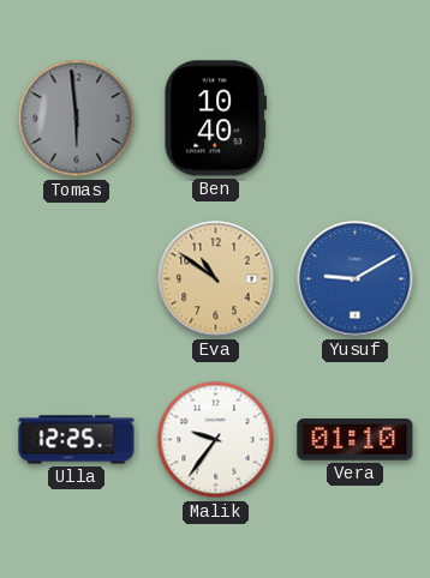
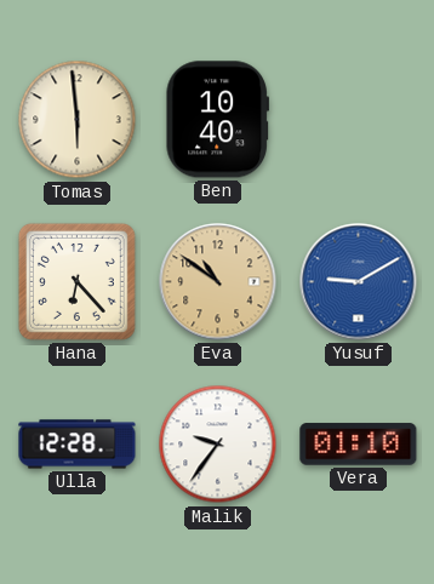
Tomas dial: grey -> cream
Hana: none -> 6:23
Ulla: 12:25 -> 12:28
